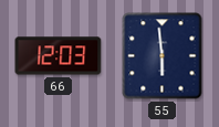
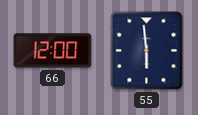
66: 12:03 -> 12:00
